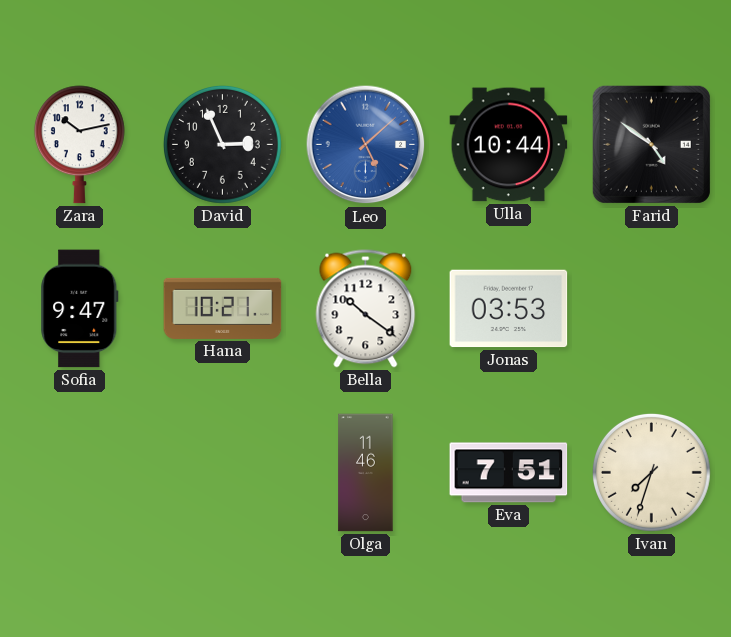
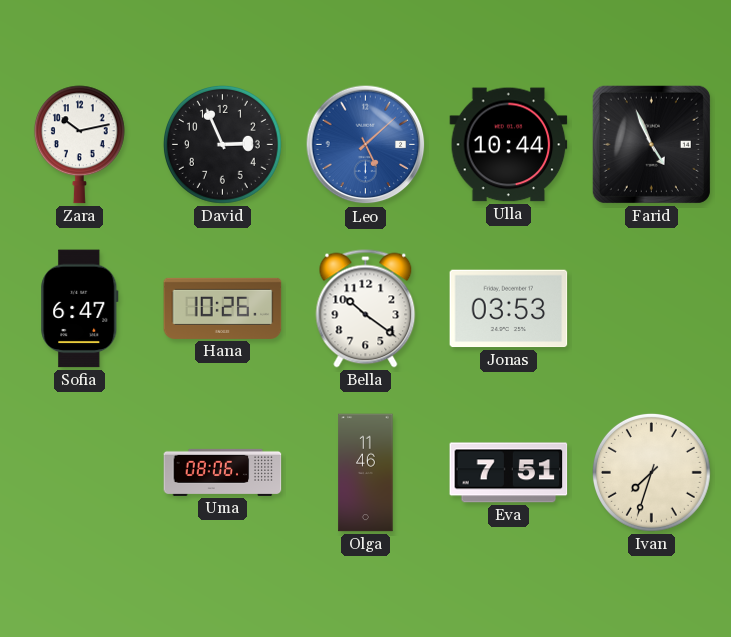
Farid: 4:51 -> 4:56
Sofia: 9:47 -> 6:47
Hana: 10:21 -> 10:26
Uma: none -> 08:06
